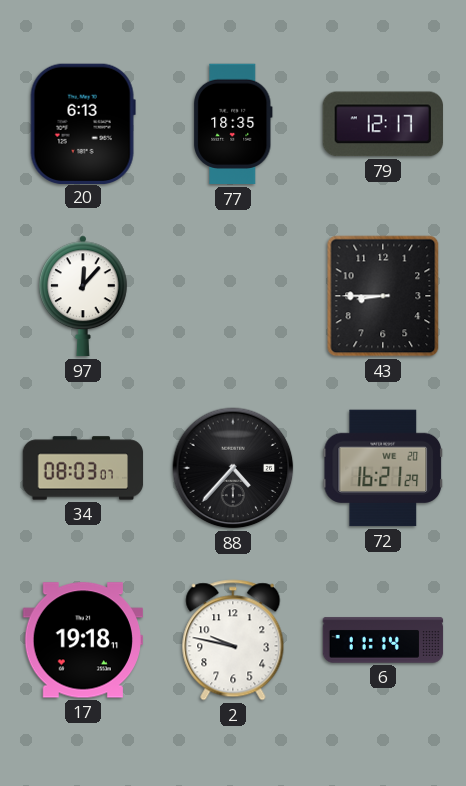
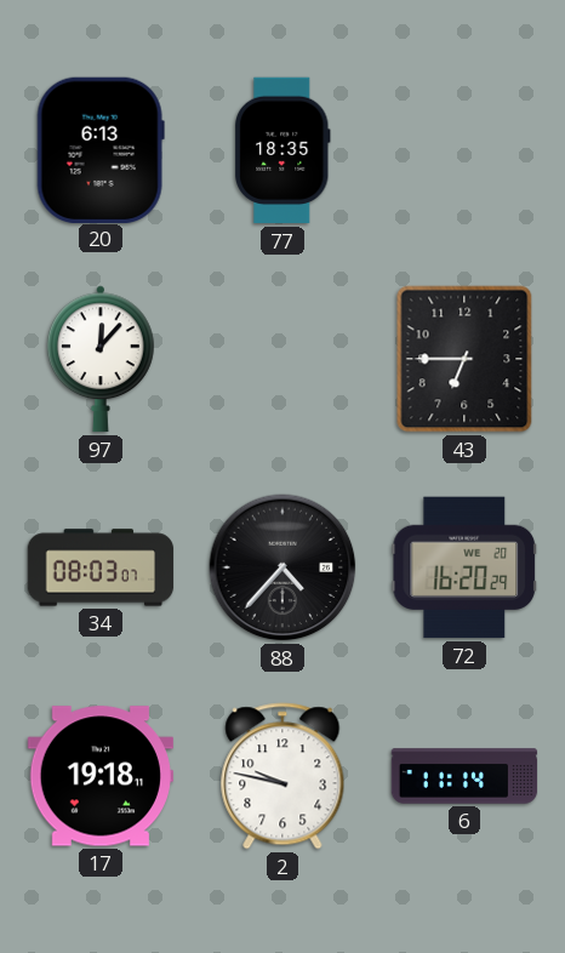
79: 12:17 -> none
43: 8:45 -> 6:45
72: 16:21 -> 16:20
